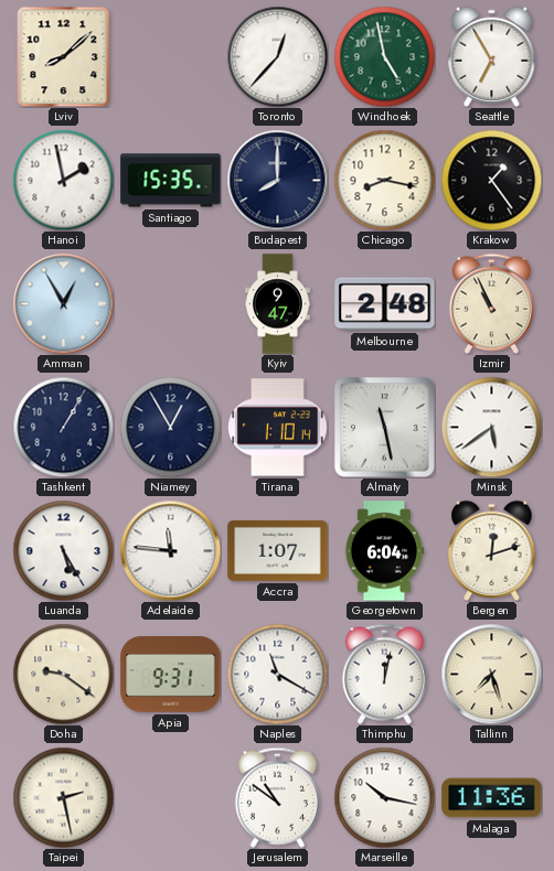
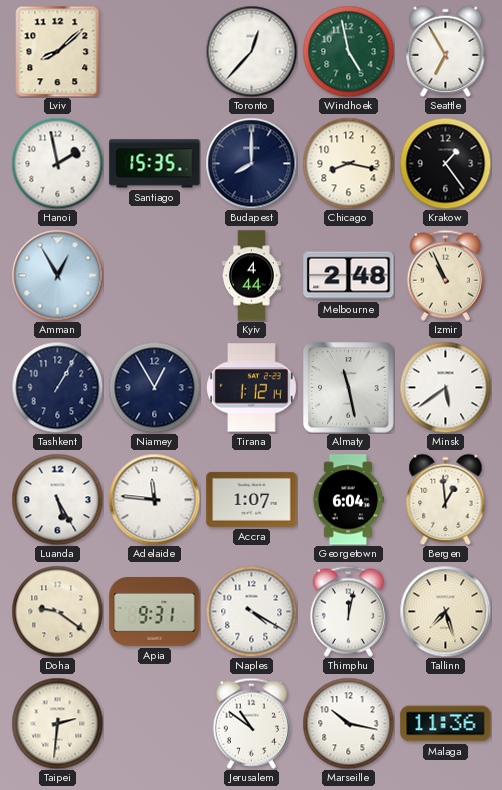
Kyiv: 9:47 -> 4:44
Tirana: 1:10 -> 1:12
Bergen: 12:12 -> 12:59
Naples: 11:20 -> 4:20
Taipei: 2:28 -> 2:31
